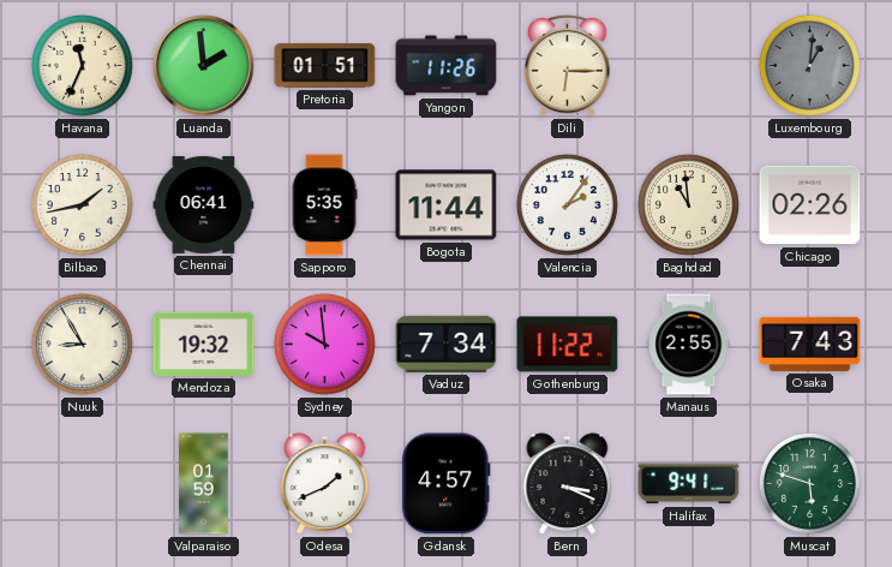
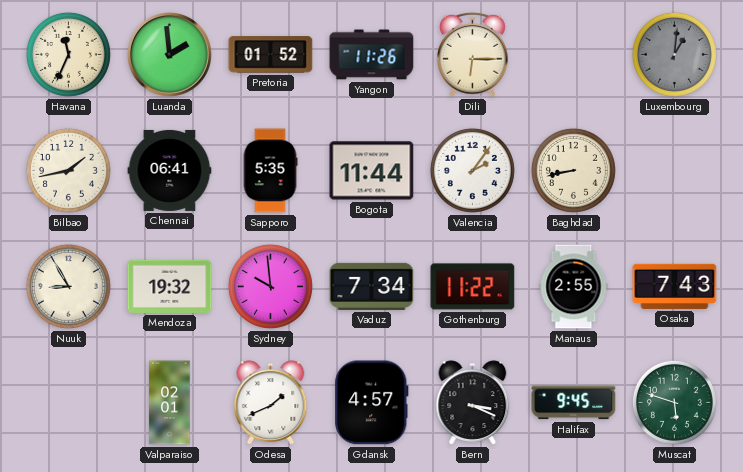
Pretoria: 01:51 -> 01:52
Baghdad: 10:59 -> 8:43
Chicago: 02:26 -> none
Valparaiso: 01:59 -> 02:01
Halifax: 9:41 -> 9:45
